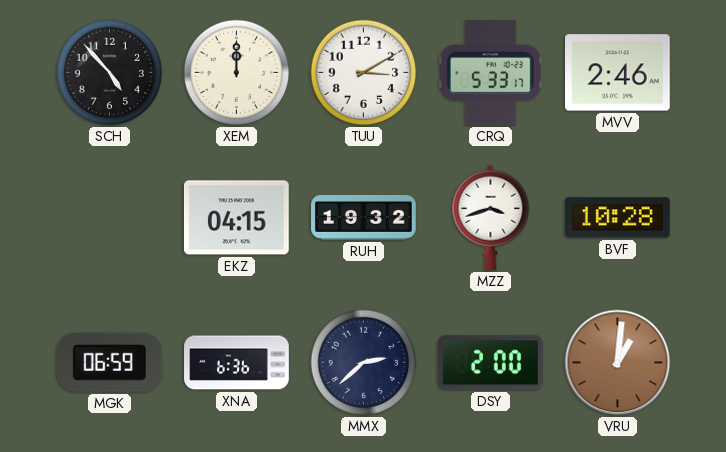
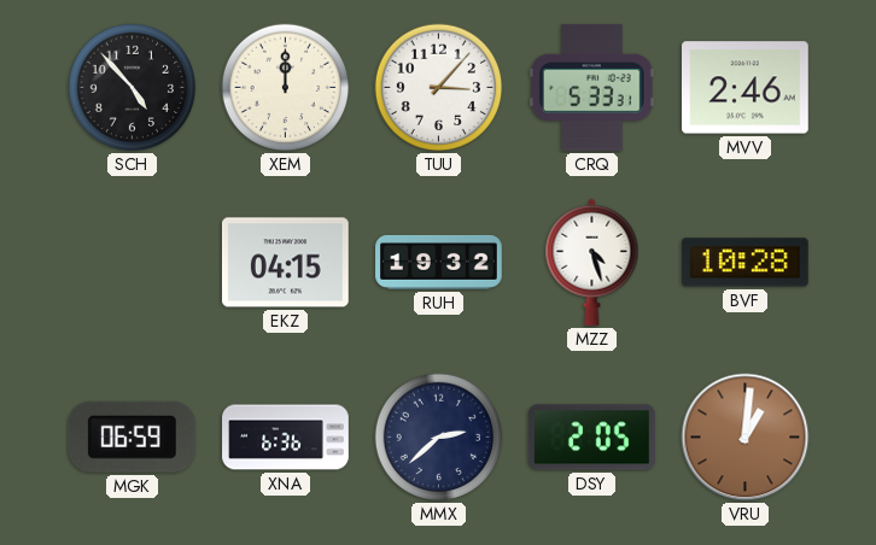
TUU: 3:10 -> 3:07
CRQ: 5:33:17 -> 5:33:31
MZZ: 3:42 -> 4:27
DSY: 2:00 -> 2:05
